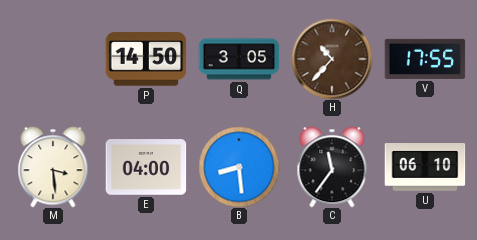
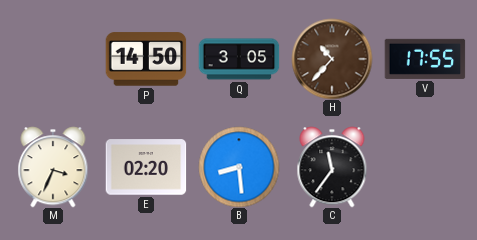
M: 3:29 -> 3:34
E: 04:00 -> 02:20
U: 06:10 -> none
